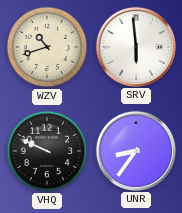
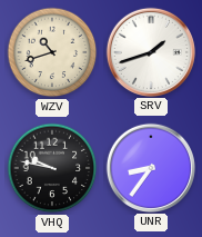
SRV: 5:59 -> 1:42
VHQ: 9:49 -> 9:47
